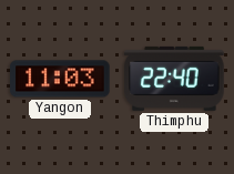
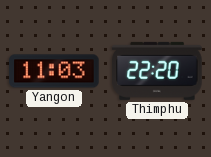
Thimphu: 22:40 -> 22:20
